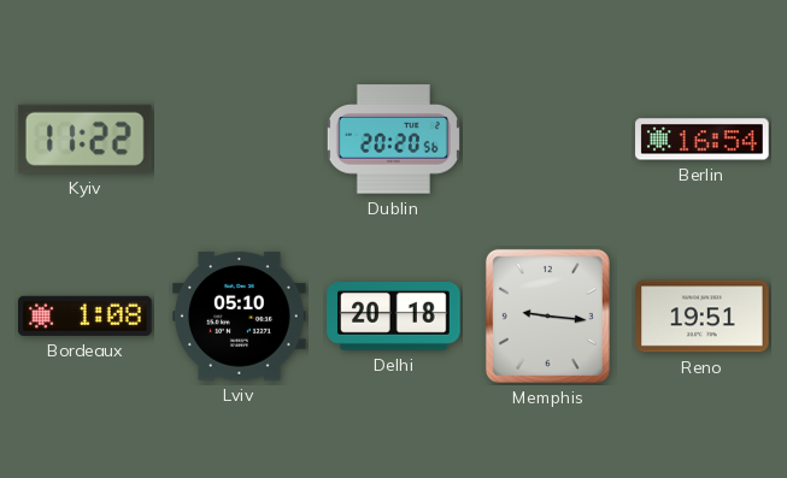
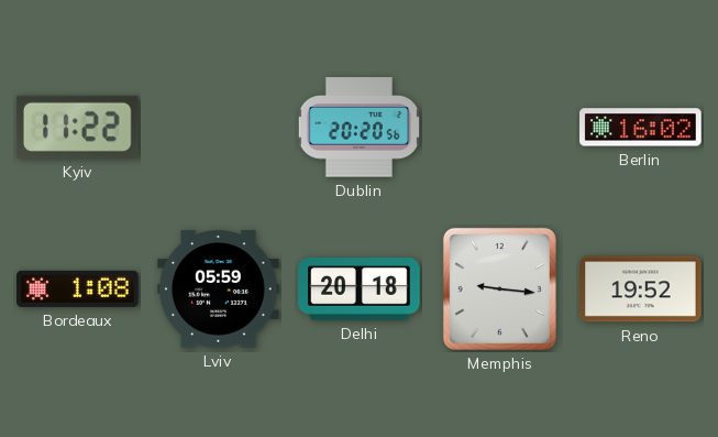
Berlin: 16:54 -> 16:02
Lviv: 05:10 -> 05:59
Reno: 19:51 -> 19:52
